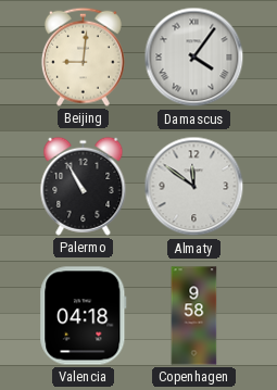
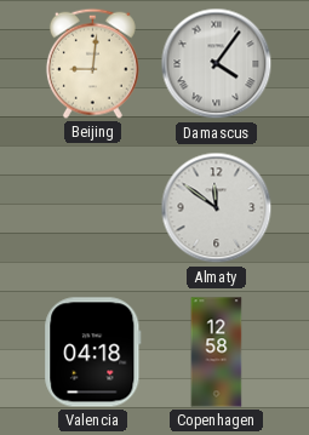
Palermo: 10:55 -> none
Copenhagen: 9:58 -> 12:58
